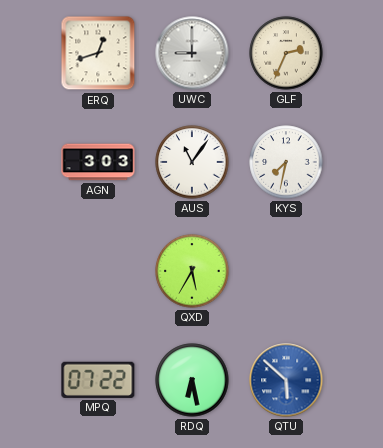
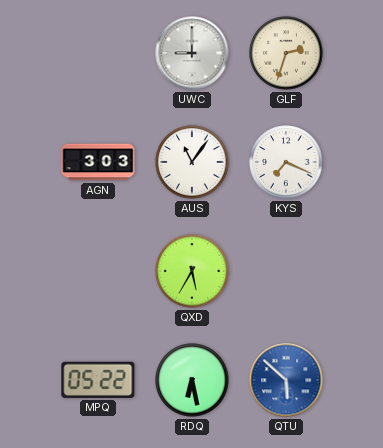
ERQ: 12:42 -> none
GLF: 2:34 -> 2:33
KYS: 7:32 -> 7:19
MPQ: 07:22 -> 05:22
